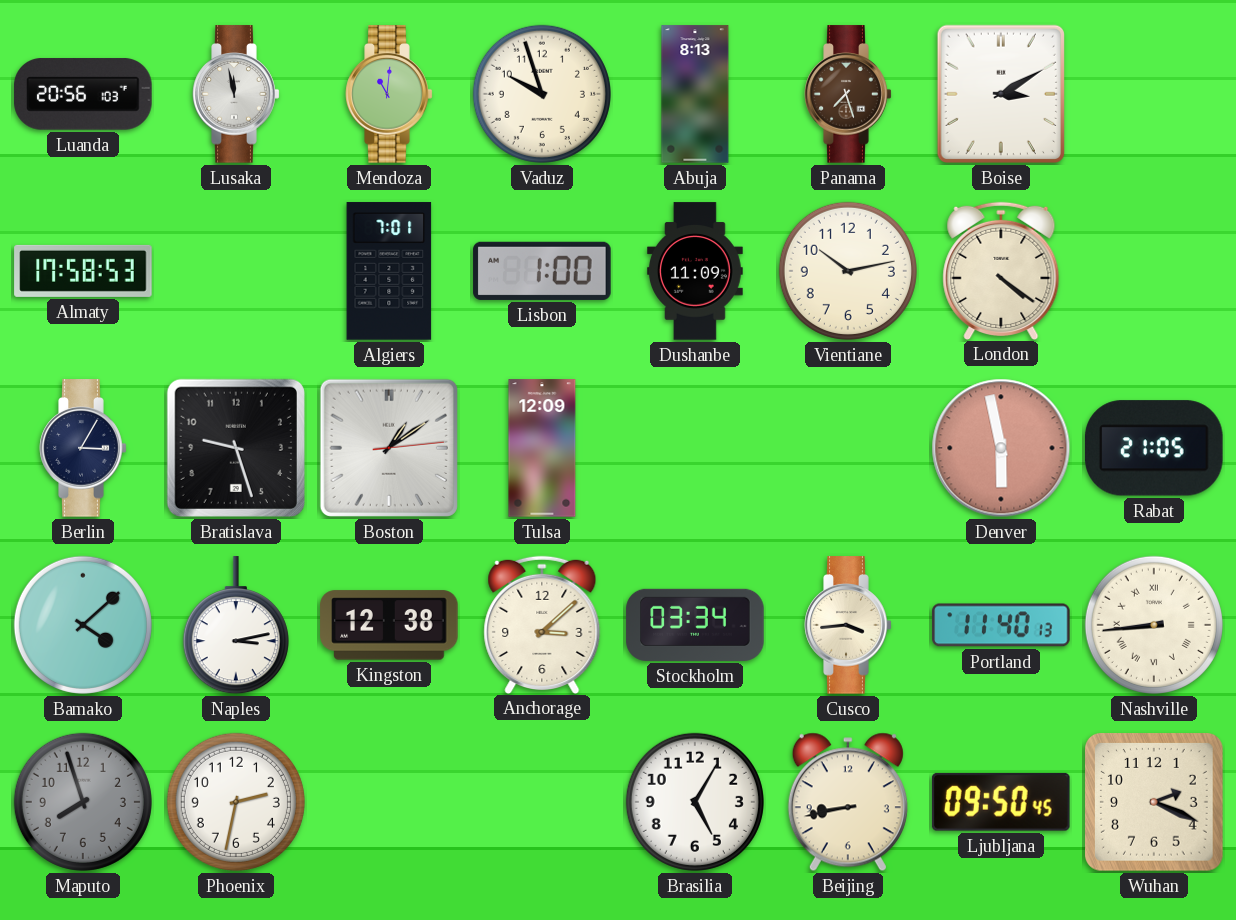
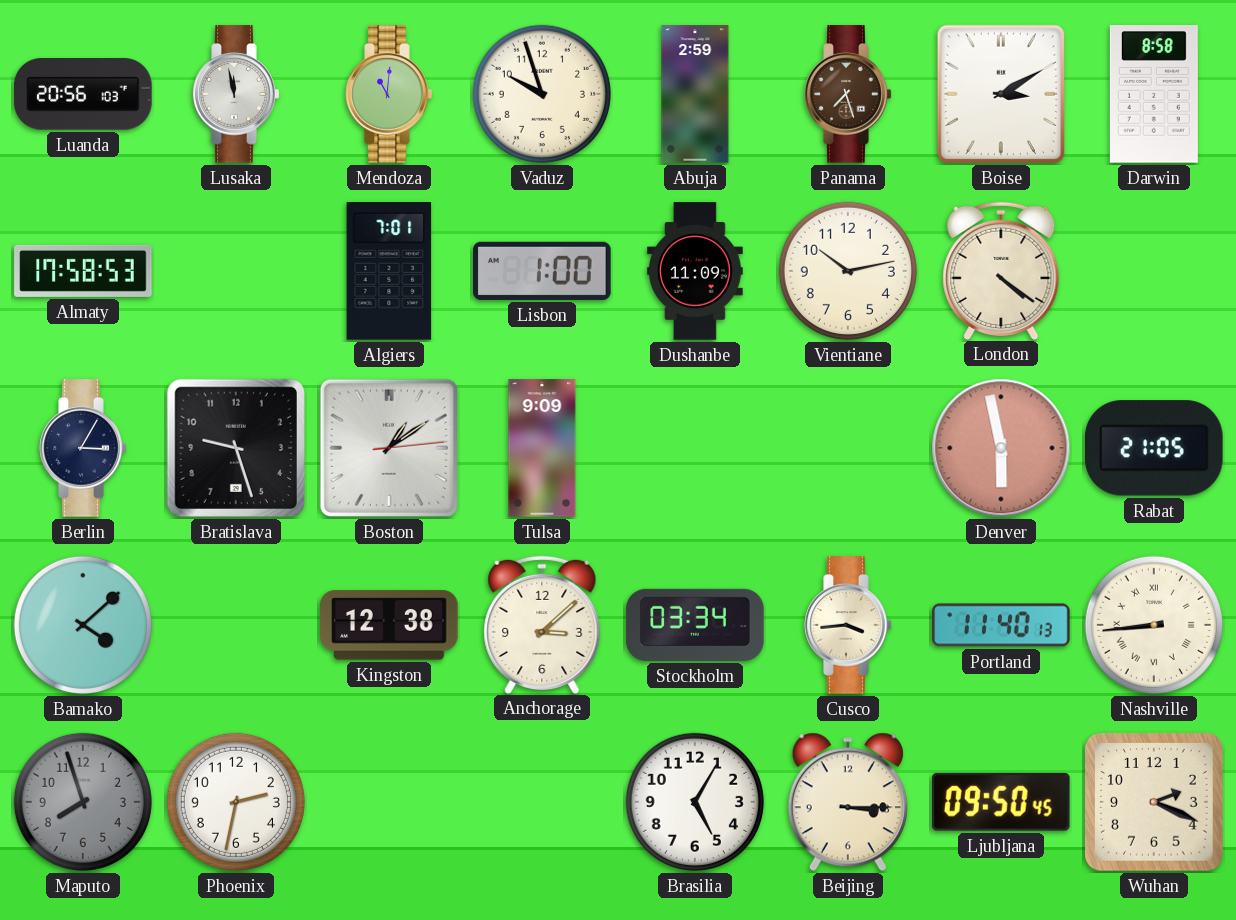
Abuja: 8:13 -> 2:59
Darwin: none -> 8:58
Tulsa: 12:09 -> 9:09
Naples: 3:13 -> none
Beijing: 8:43 -> 3:15
